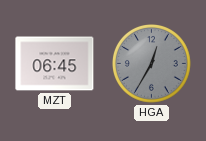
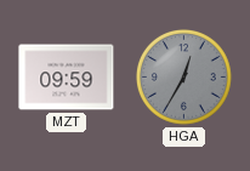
MZT: 06:45 -> 09:59
